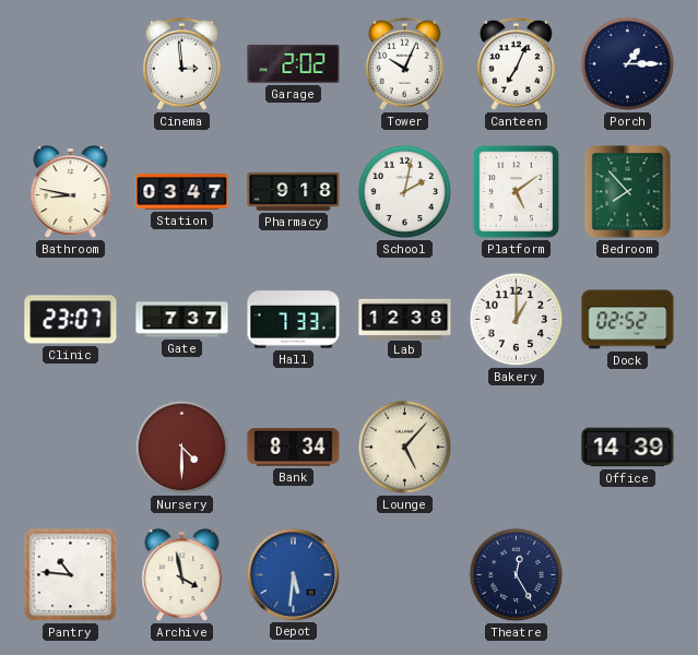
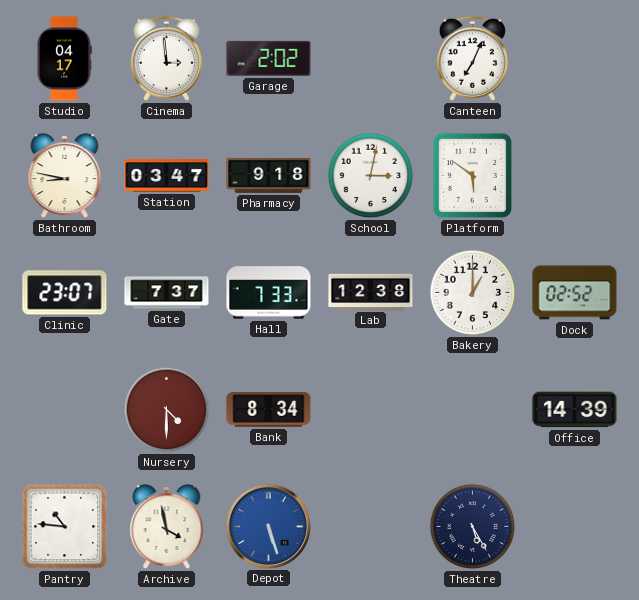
Studio: none -> 04:17
Tower: 10:04 -> none
Porch: 1:15 -> none
School: 2:02 -> 3:02
Platform: 5:09 -> 5:51
Bedroom: 7:53 -> none
Lounge: 5:07 -> none
Depot: 5:31 -> 5:27
Theatre: 12:25 -> 5:25
